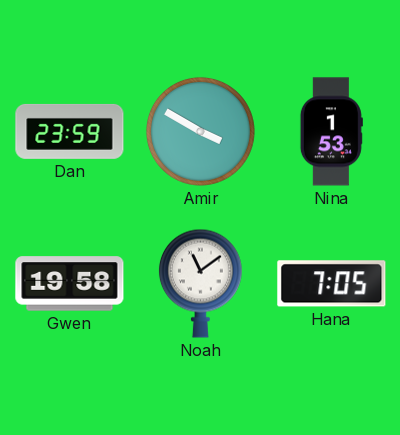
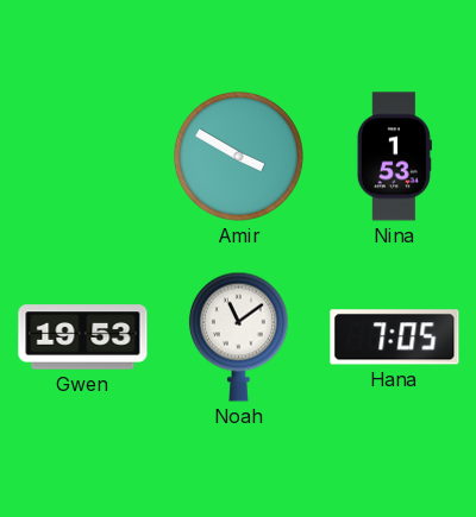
Dan: 23:59 -> none
Gwen: 19:58 -> 19:53
